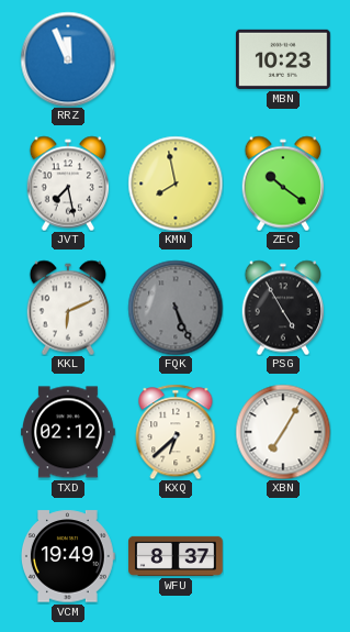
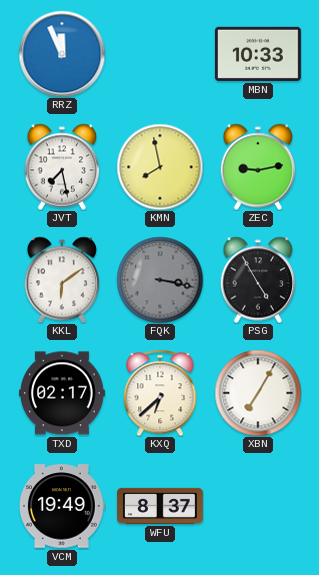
MBN: 10:23 -> 10:33
ZEC: 10:21 -> 9:13
KKL: 6:11 -> 6:09
FQK: 5:26 -> 3:17
TXD: 02:12 -> 02:17
